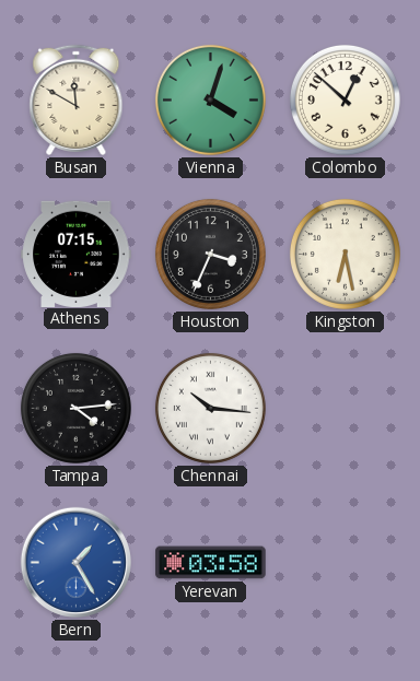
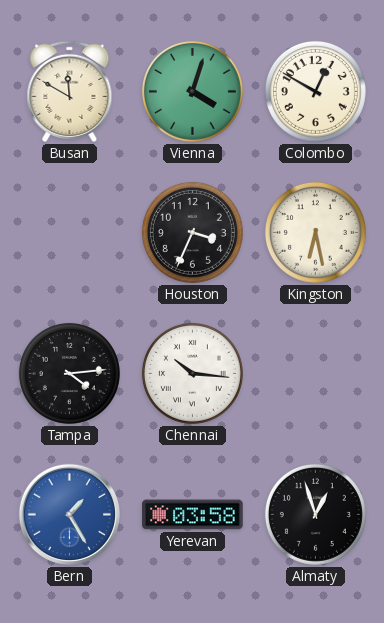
Colombo: 12:52 -> 12:50
Athens: 07:15 -> none
Almaty: none -> 12:57
